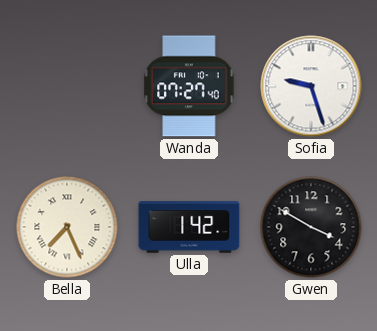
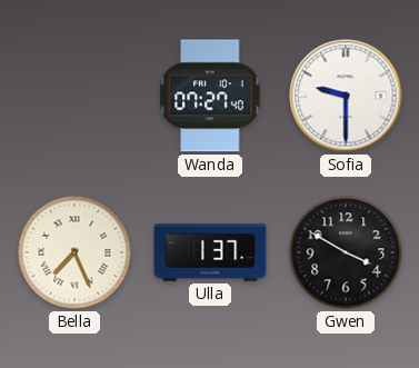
Sofia: 9:27 -> 9:30
Ulla: 1:42 -> 1:37
